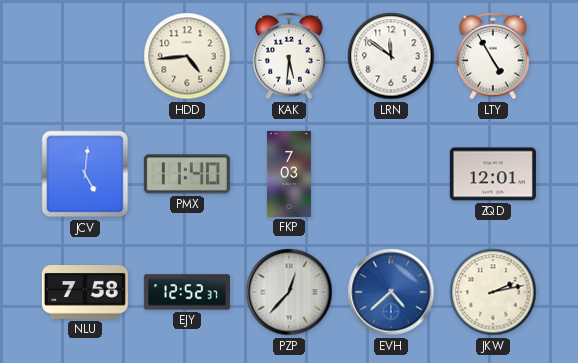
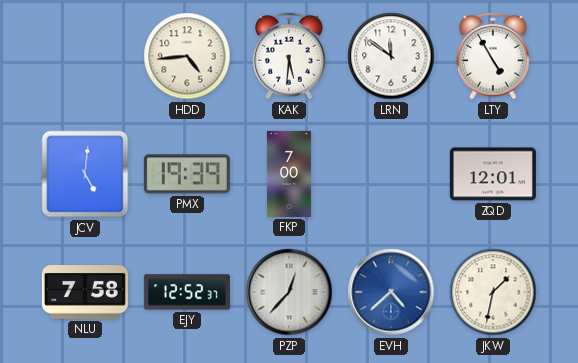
PMX: 11:40 -> 19:39
FKP: 7:03 -> 7:00
JKW: 2:13 -> 1:32
